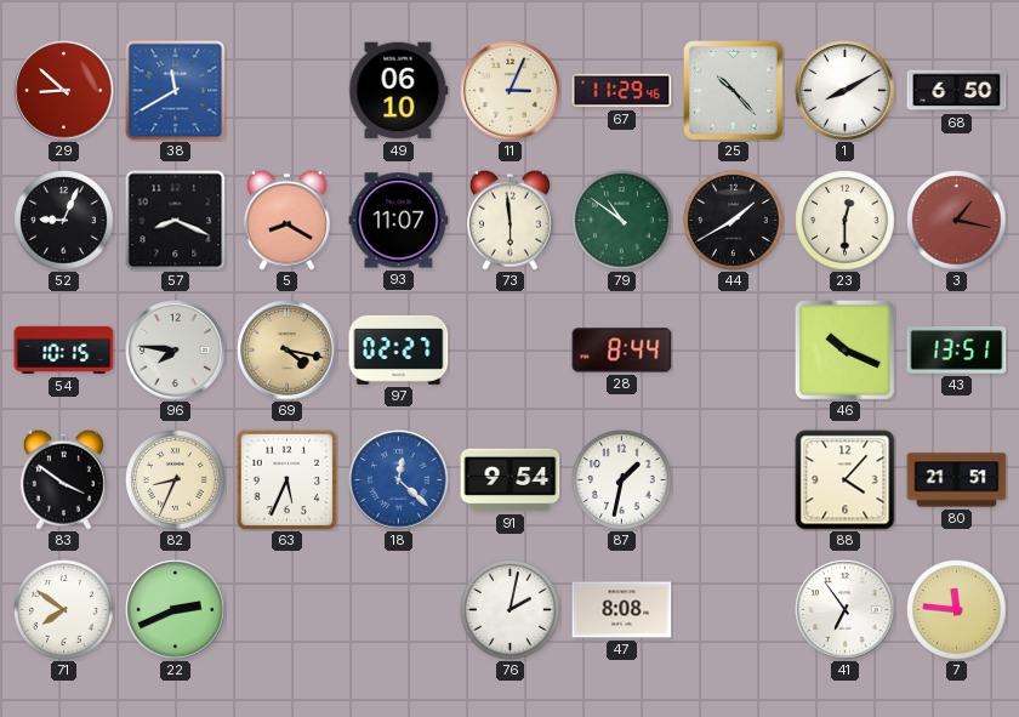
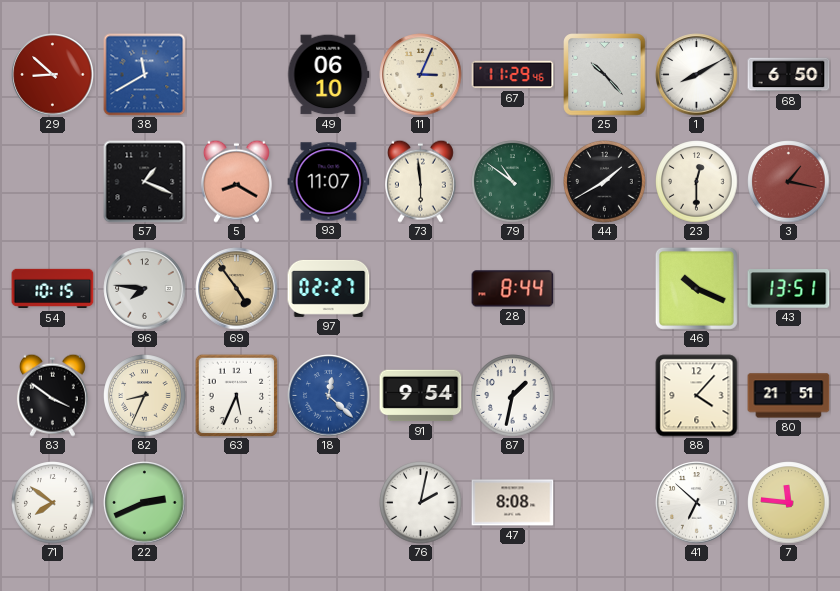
52: 9:04 -> none
57: 8:19 -> 1:19
69: 4:17 -> 4:54
41: 6:54 -> 6:52
